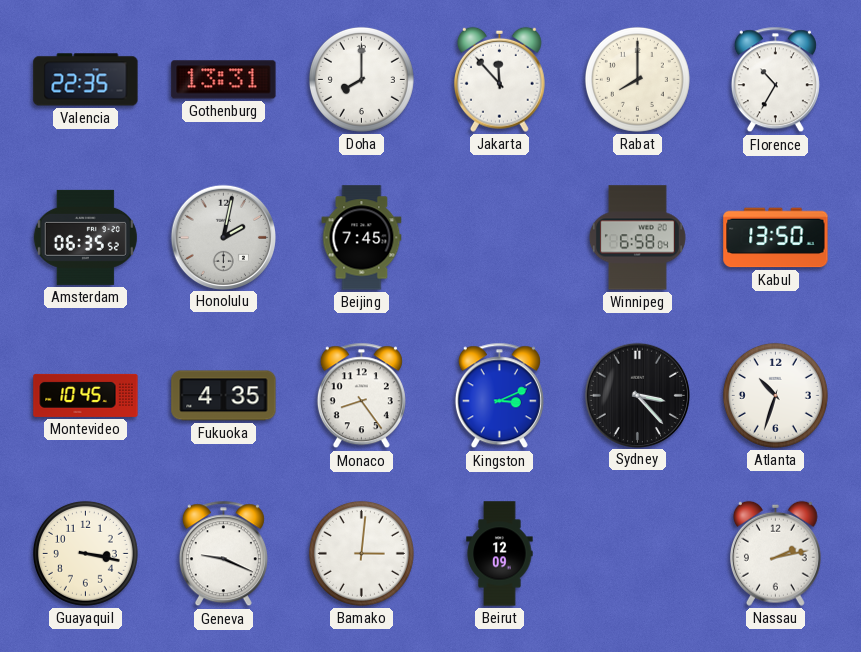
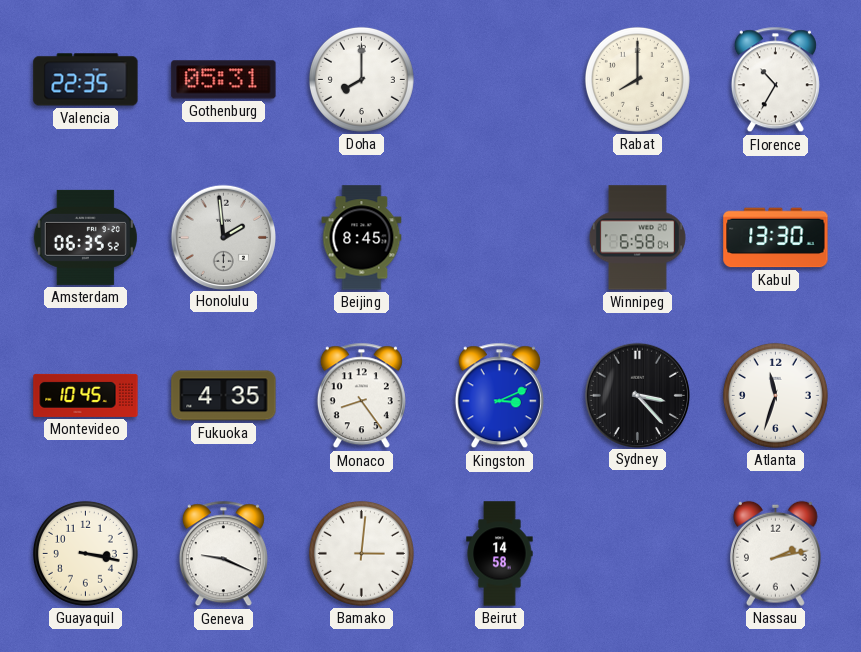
Gothenburg: 13:31 -> 05:31
Jakarta: 11:53 -> none
Honolulu: 2:02 -> 1:59
Beijing: 7:45 -> 8:45
Kabul: 13:50 -> 13:30
Atlanta: 10:33 -> 11:33
Beirut: 12:09 -> 14:58
